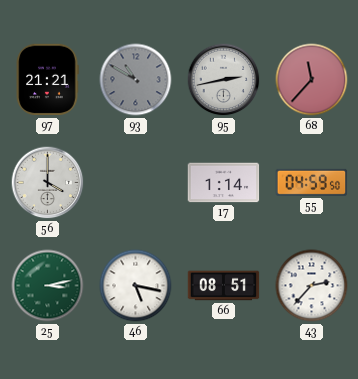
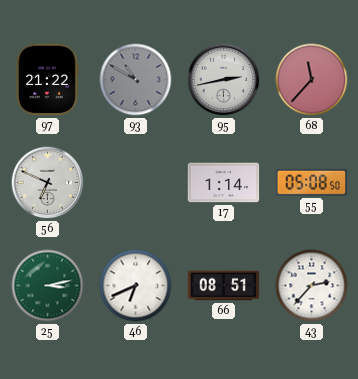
97: 21:21 -> 21:22
56: 4:00 -> 6:49
55: 04:59 -> 05:08
46: 5:17 -> 6:41
